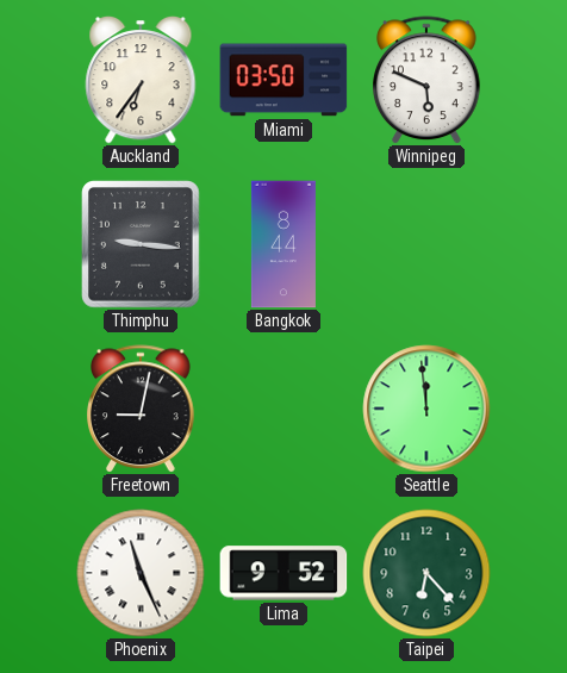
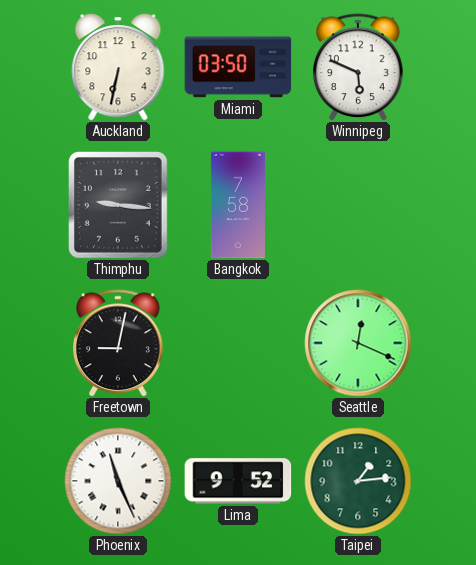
Auckland: 6:36 -> 6:32
Bangkok: 8:44 -> 7:58
Seattle: 11:59 -> 12:19
Taipei: 6:23 -> 1:14
